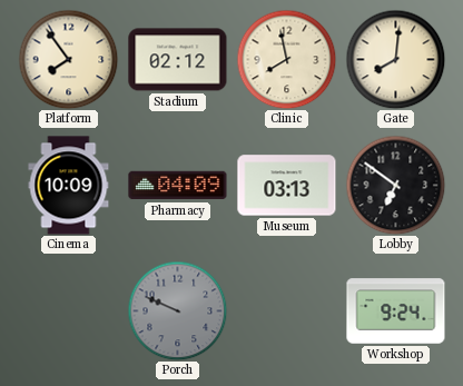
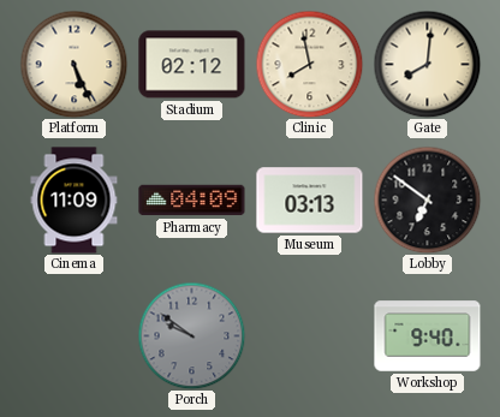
Platform: 7:54 -> 5:26
Cinema: 10:09 -> 11:09
Porch: 9:49 -> 9:51
Workshop: 9:24 -> 9:40
